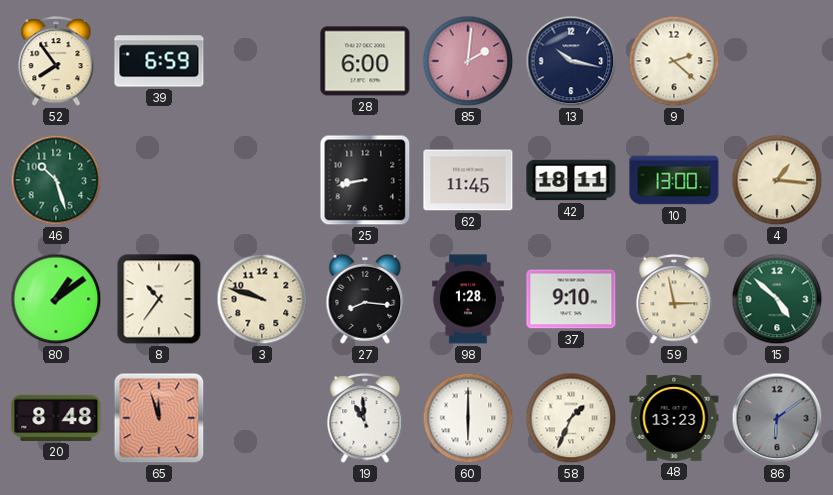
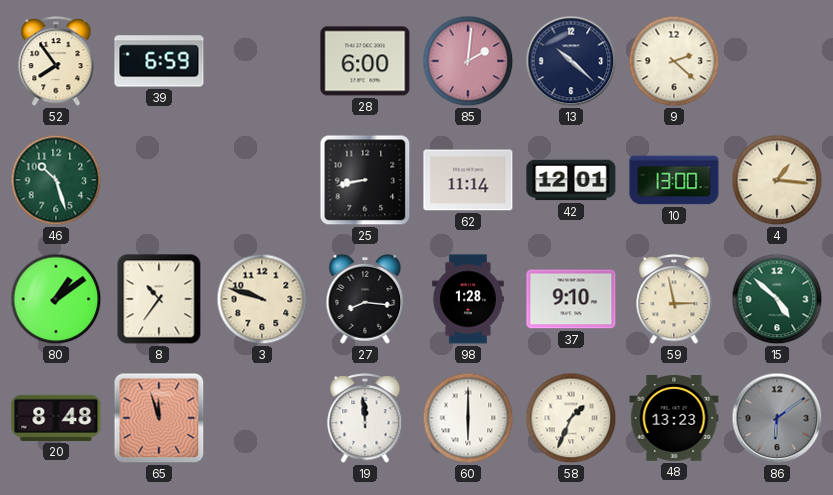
13: 10:17 -> 10:22
62: 11:45 -> 11:14
42: 18:11 -> 12:01
19: 10:59 -> 11:59
